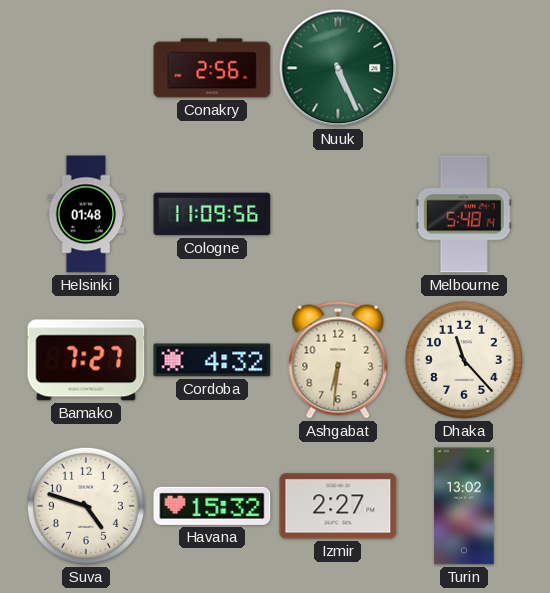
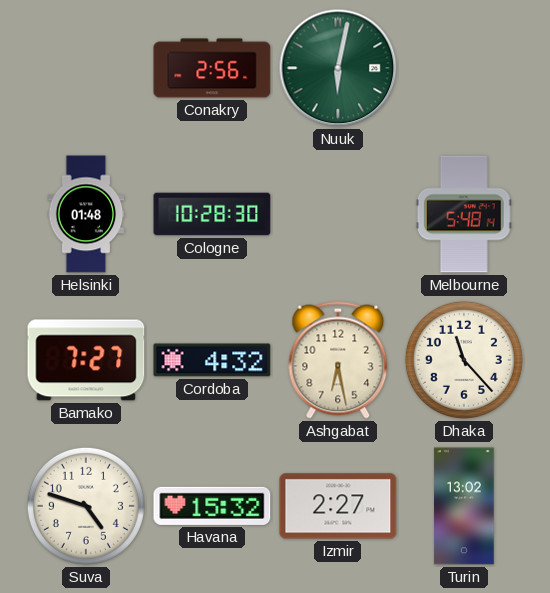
Nuuk: 5:26 -> 6:02
Cologne: 11:09 -> 10:28
Ashgabat: 6:31 -> 6:28
